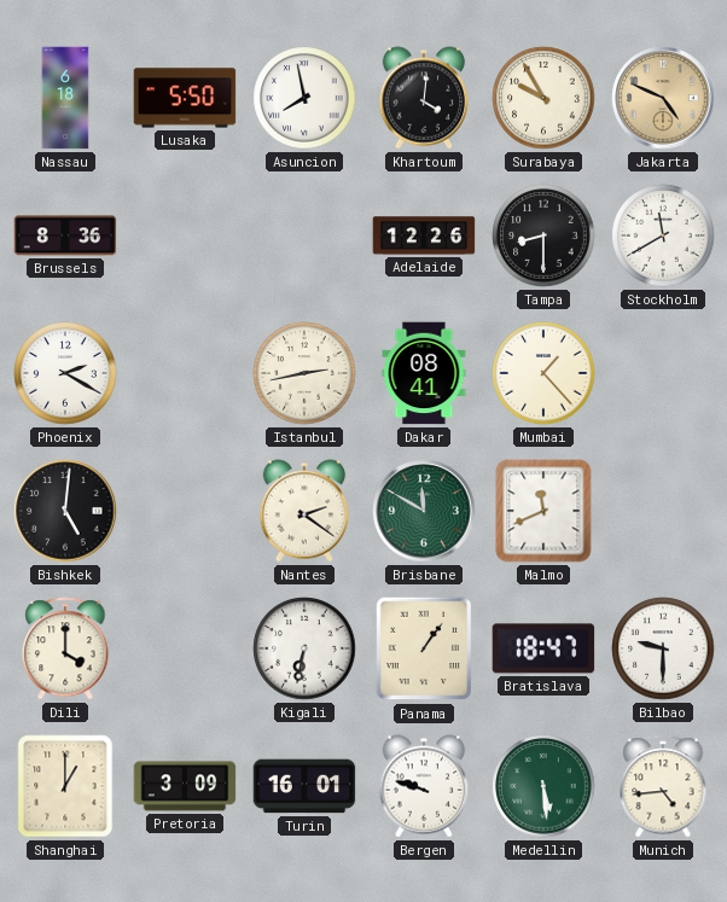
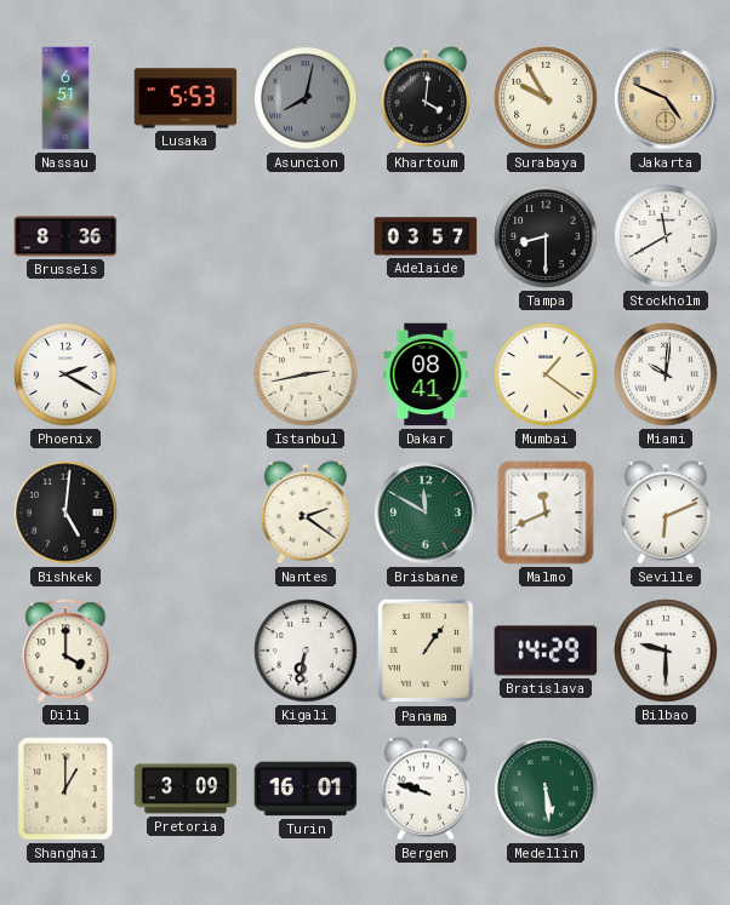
Nassau: 6:18 -> 6:51
Lusaka: 5:50 -> 5:53
Asuncion: 7:58 -> 8:02
Asuncion dial: white -> grey
Adelaide: 12:26 -> 03:57
Mumbai: 1:23 -> 1:21
Miami: none -> 10:01
Seville: none -> 6:11
Bratislava: 18:47 -> 14:29
Munich: 4:44 -> none
